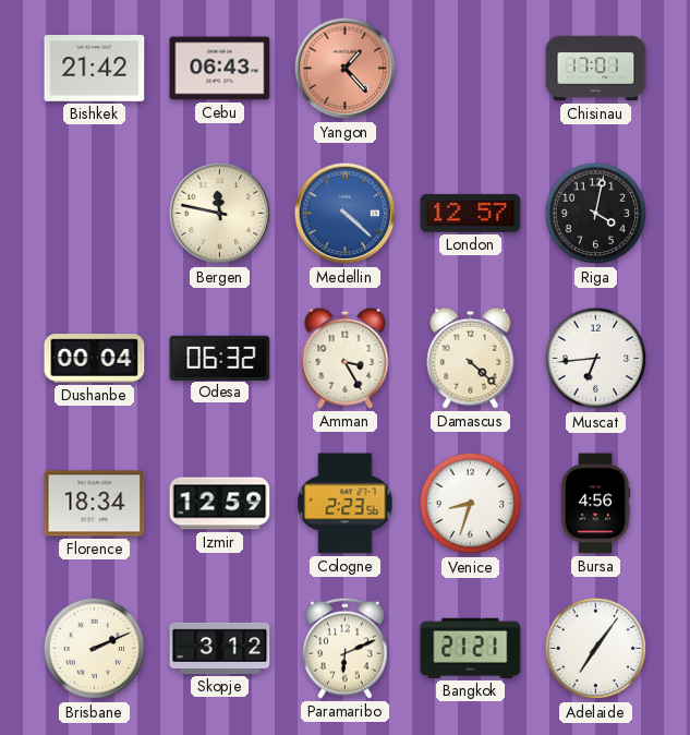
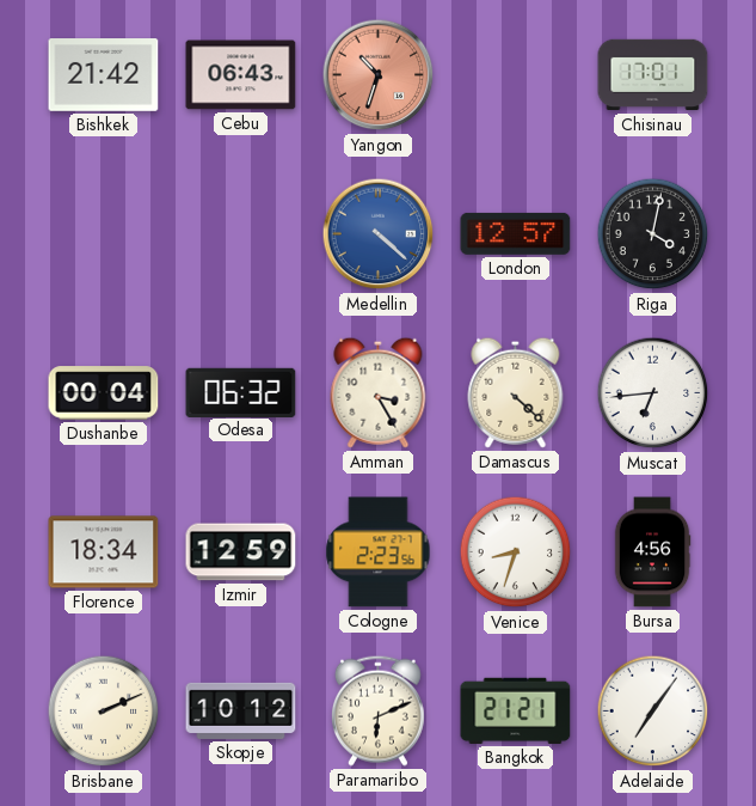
Yangon: 1:23 -> 10:33
Bergen: 11:47 -> none
Skopje: 3:12 -> 10:12
